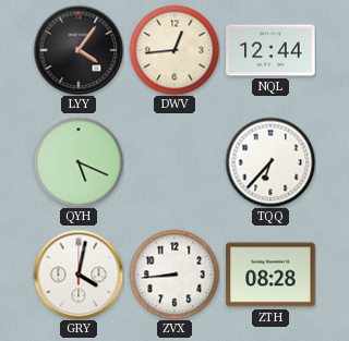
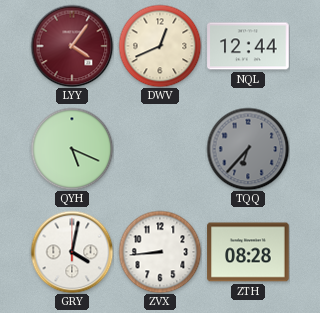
LYY dial: black -> burgundy
DWV: 12:44 -> 12:41
TQQ dial: white -> grey
